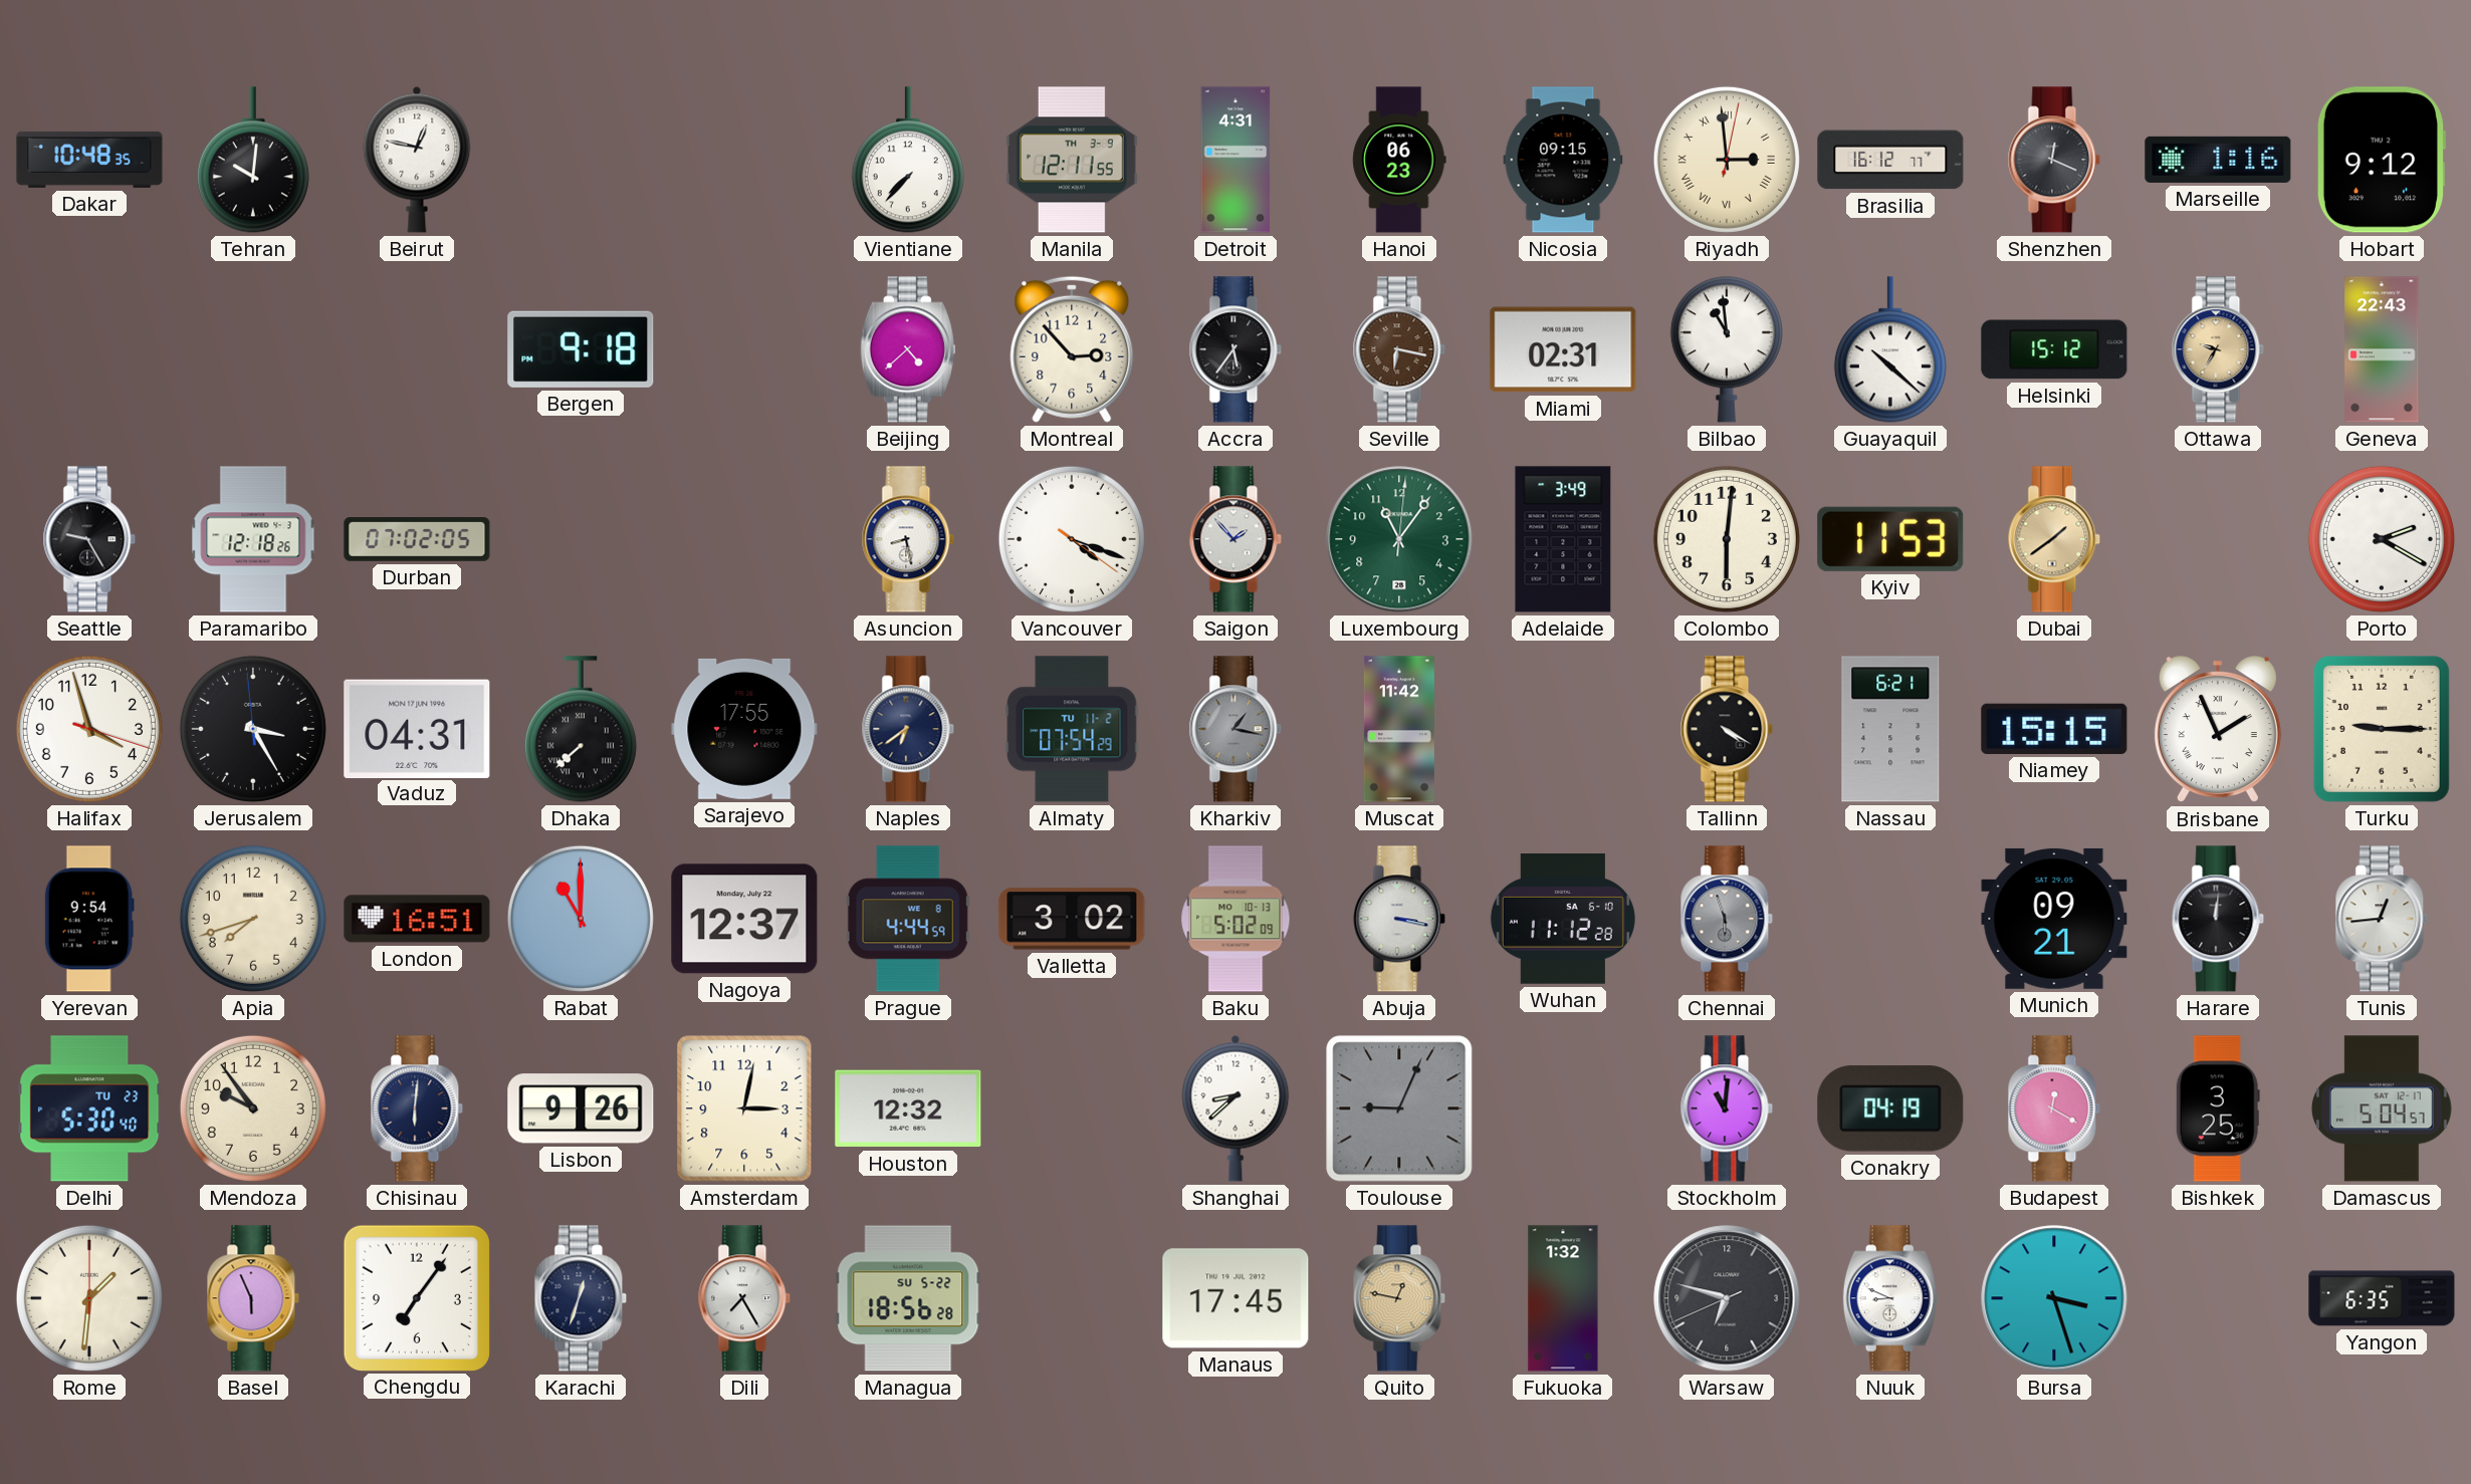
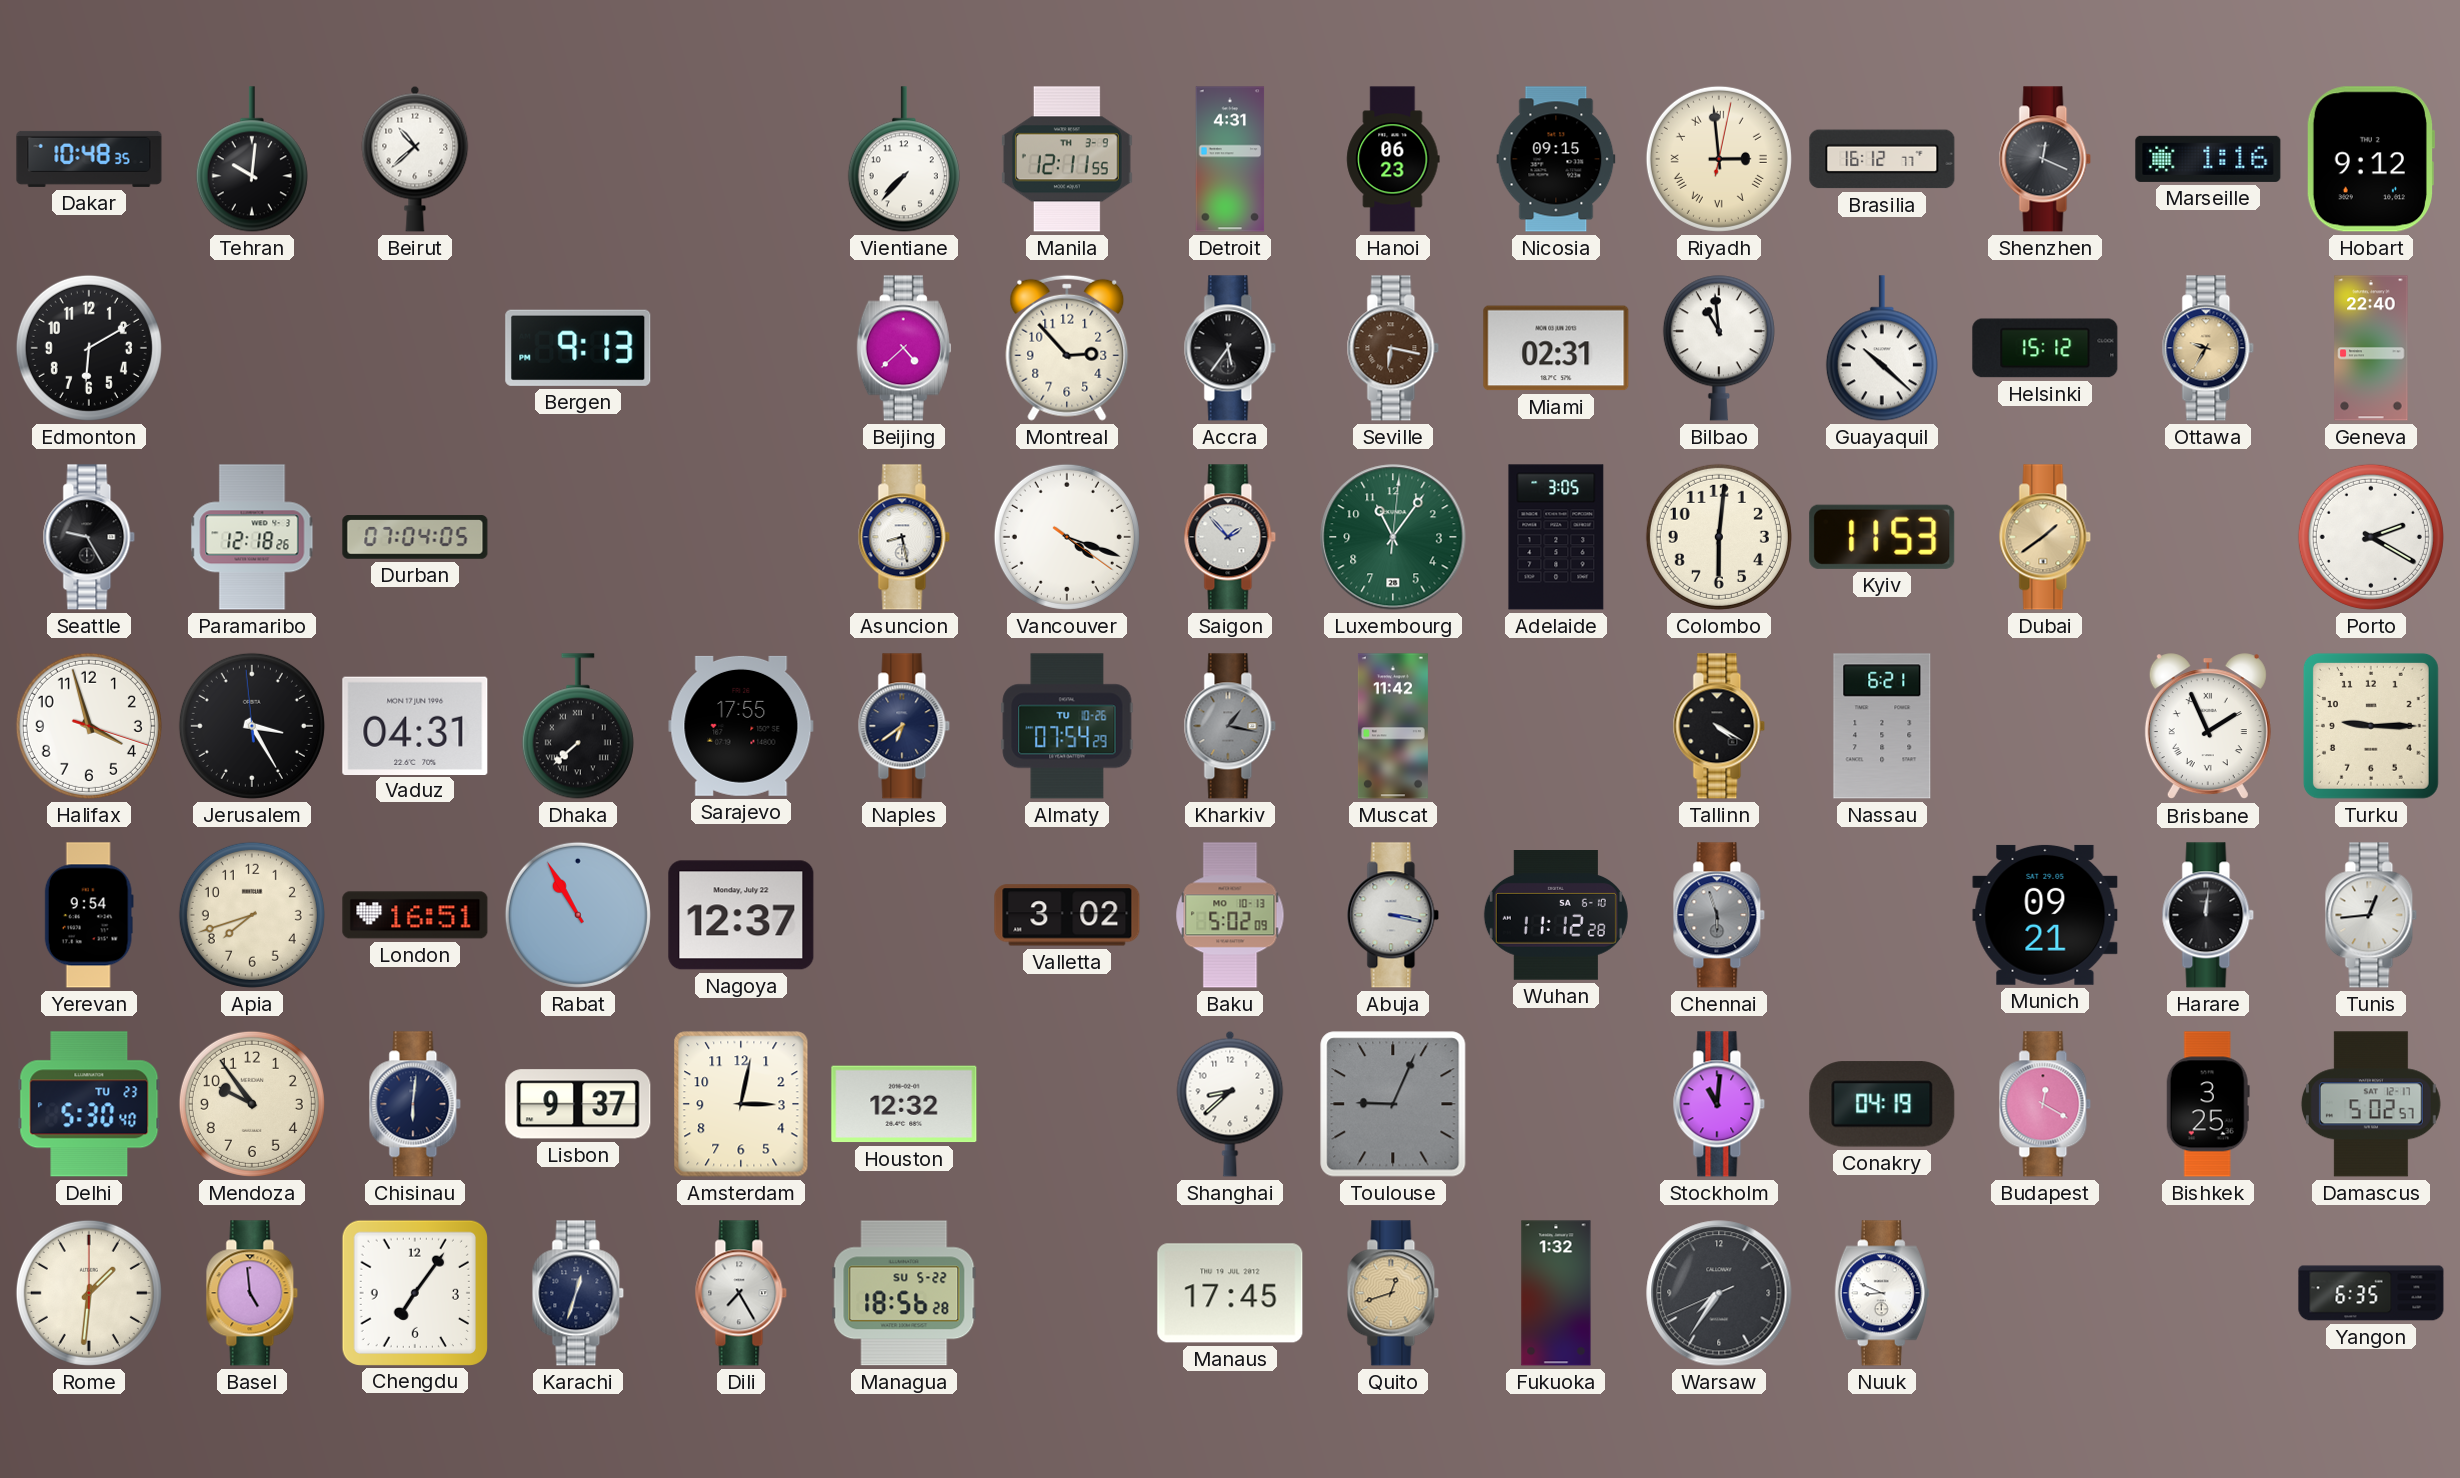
Beirut: 12:47 -> 10:38
Edmonton: none -> 6:10
Bergen: 9:18 -> 9:13
Geneva: 22:43 -> 22:40
Durban: 07:02 -> 07:04
Adelaide: 3:49 -> 3:05
Almaty date: TU 11-2 -> TU 10-26
Niamey: 15:15 -> none
Rabat: 11:00 -> 10:55
Prague: 4:44 -> none
Lisbon: 9:26 -> 9:37
Damascus: 5:04 -> 5:02
Basel: 5:56 -> 4:59
Quito: 12:47 -> 12:42
Warsaw: 6:47 -> 7:35
Bursa: 3:27 -> none
